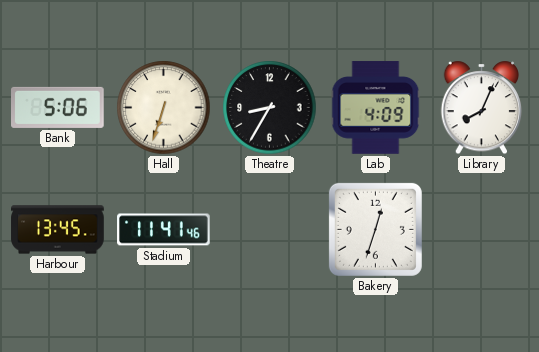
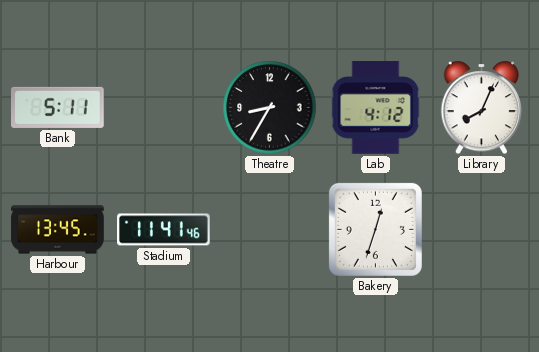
Bank: 5:06 -> 5:11
Hall: 6:33 -> none
Lab: 4:09 -> 4:12
